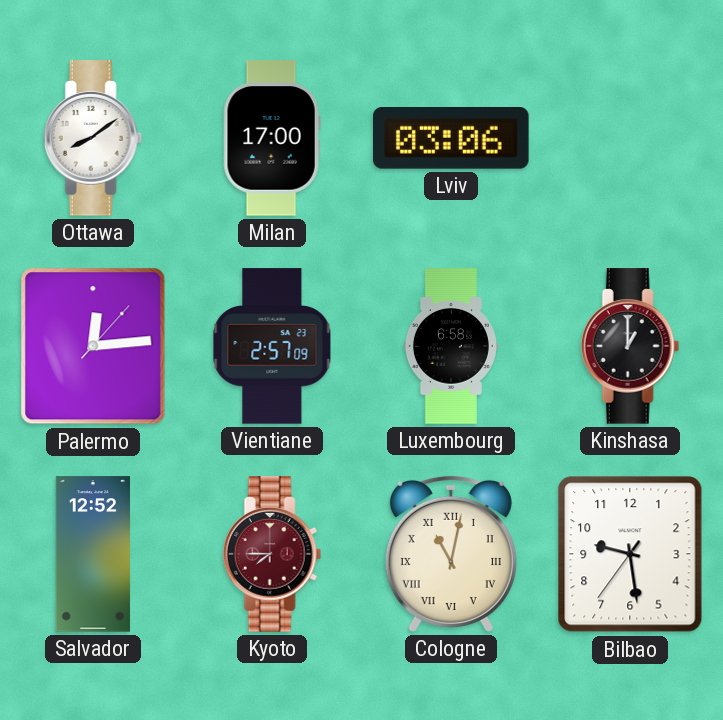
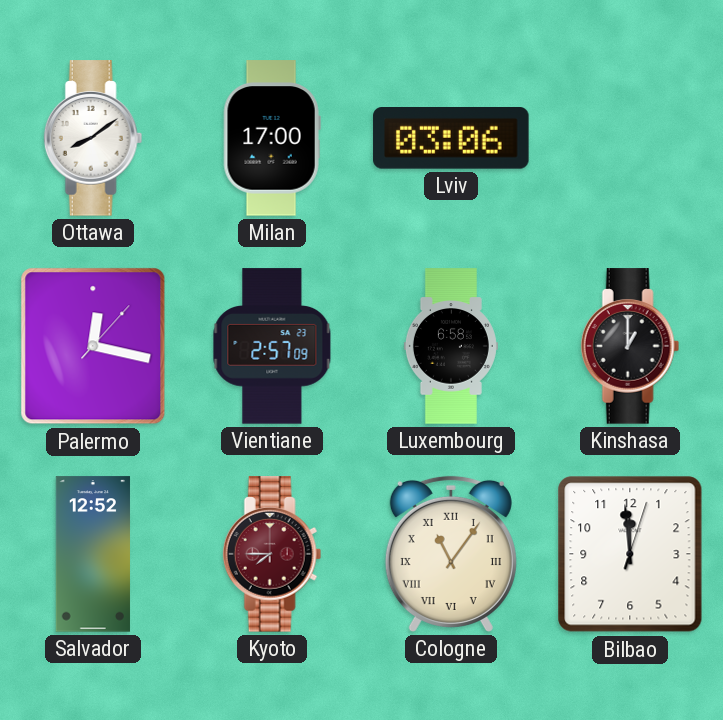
Palermo: 12:14 -> 12:17
Cologne: 11:02 -> 11:06
Bilbao: 9:28 -> 11:59
